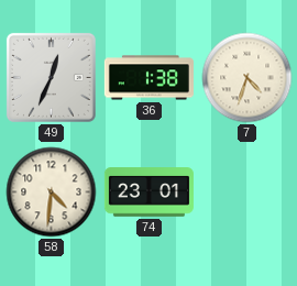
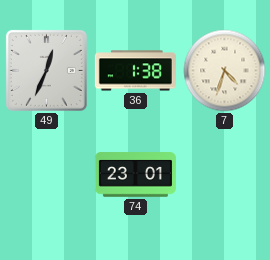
58: 4:31 -> none
